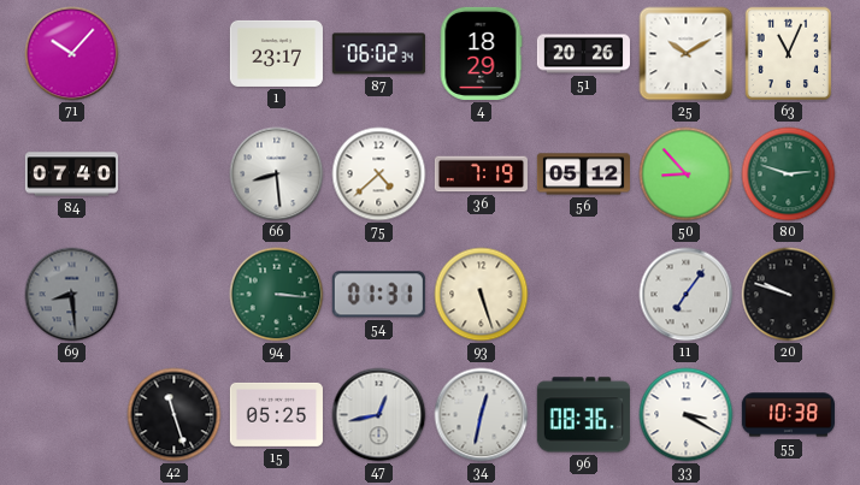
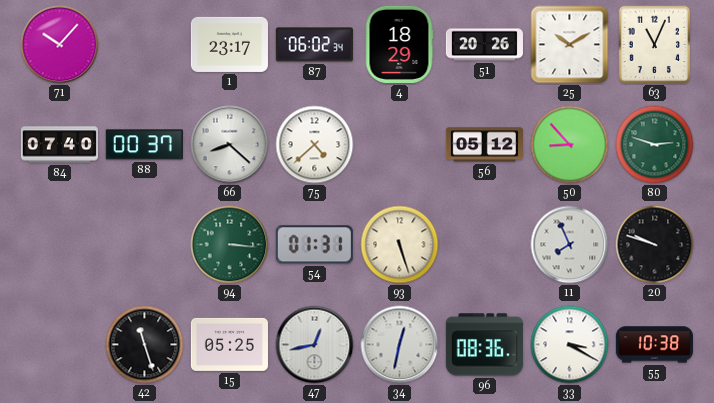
88: none -> 00:37
66: 8:29 -> 8:22
36: 7:19 -> none
69: 8:29 -> none
11: 7:06 -> 7:56
